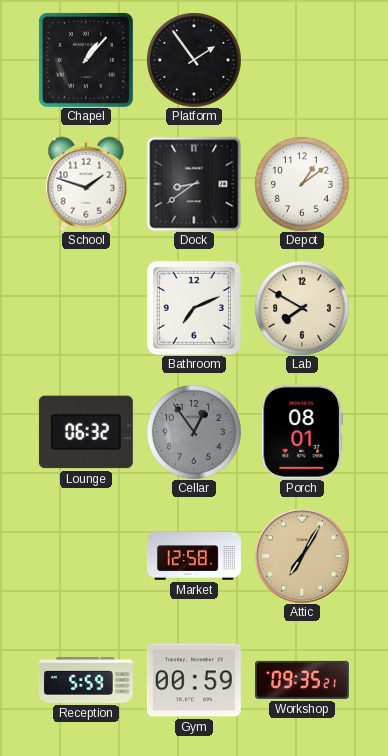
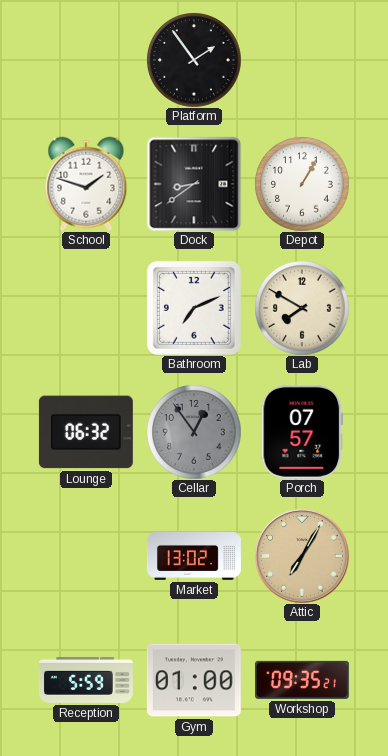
Chapel: 1:07 -> none
Depot: 1:09 -> 1:05
Porch: 08:01 -> 07:57
Market: 12:58 -> 13:02
Gym: 00:59 -> 01:00
